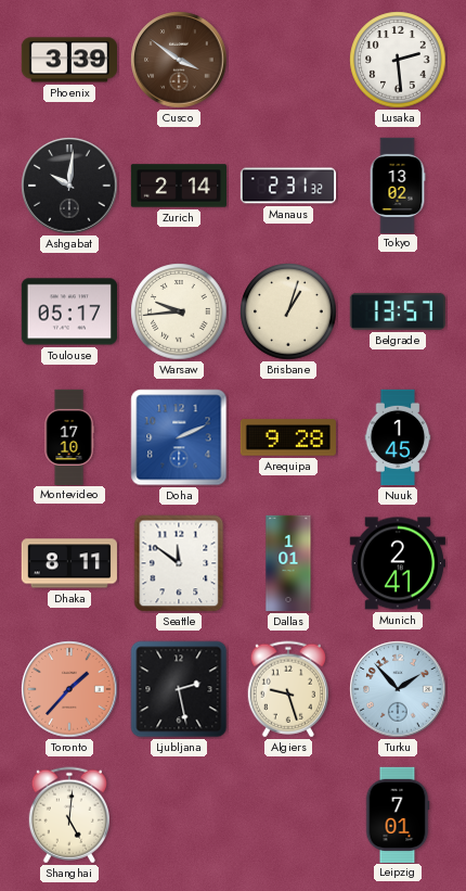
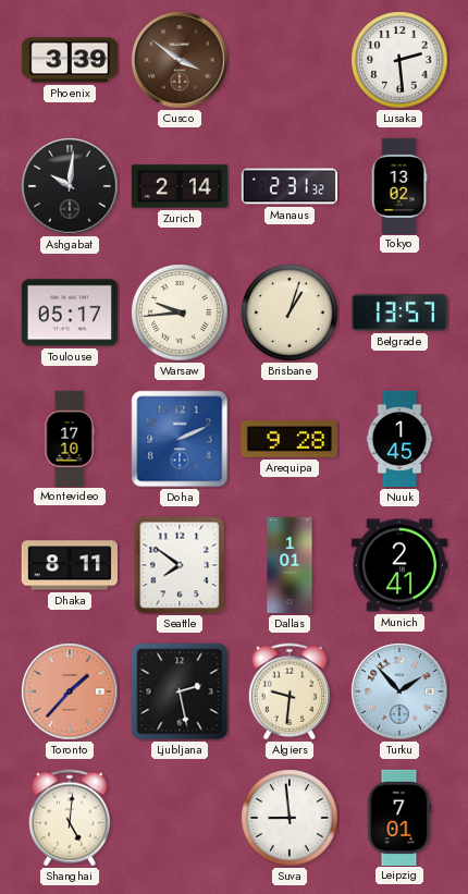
Seattle: 11:51 -> 7:51
Algiers: 9:27 -> 9:31
Suva: none -> 8:59
